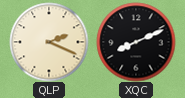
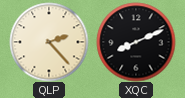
QLP: 2:19 -> 2:23
